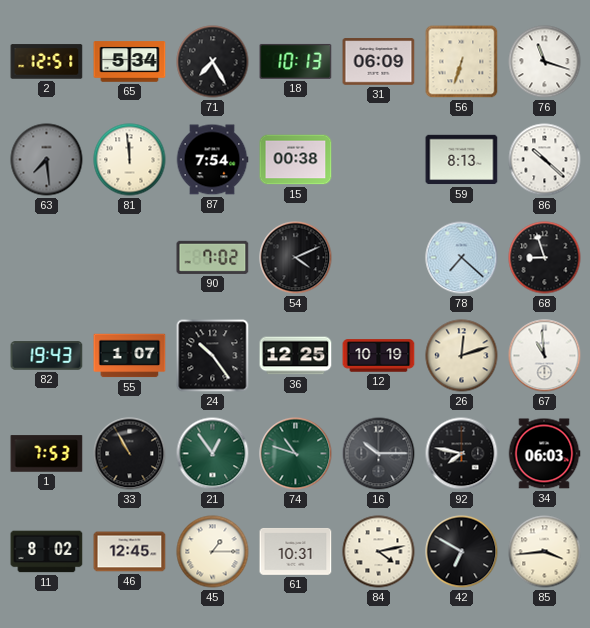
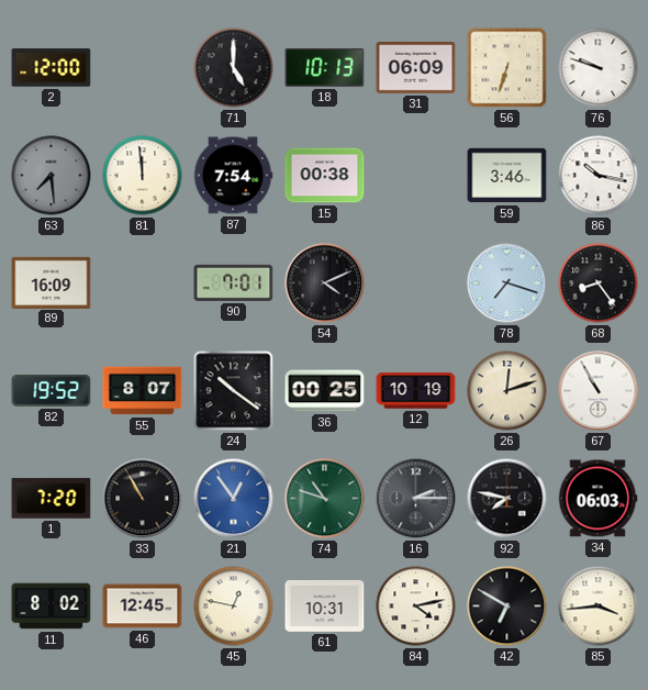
2: 12:51 -> 12:00
65: 5:34 -> none
71: 7:25 -> 5:00
76: 11:18 -> 9:48
59: 8:13 -> 3:46
86: 10:22 -> 10:17
89: none -> 16:09
90: 7:02 -> 7:01
78: 7:22 -> 7:18
68: 8:57 -> 8:24
82: 19:43 -> 19:52
55: 1:07 -> 8:07
24: 10:24 -> 10:21
36: 12:25 -> 00:25
67: 10:59 -> 10:55
1: 7:53 -> 7:20
21 dial: green -> blue
16: 10:15 -> 2:15
45: 1:15 -> 12:47
